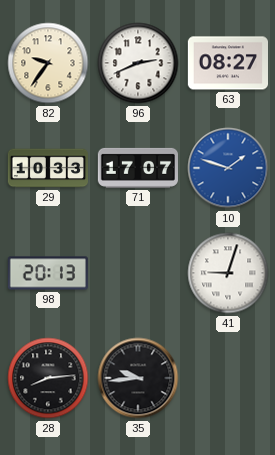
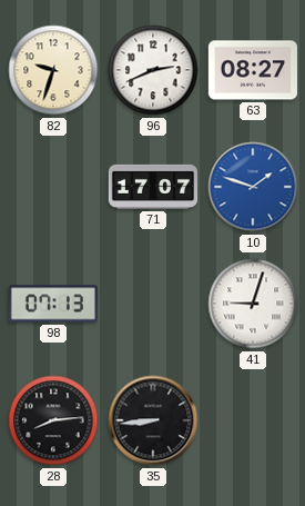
82: 9:36 -> 9:33
29: 10:33 -> none
98: 20:13 -> 07:13
35: 9:44 -> 8:44
